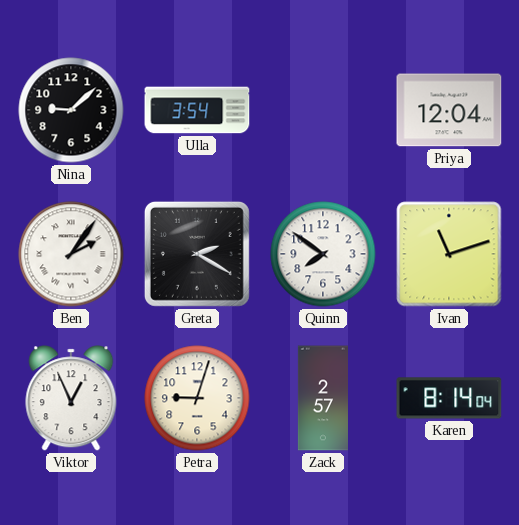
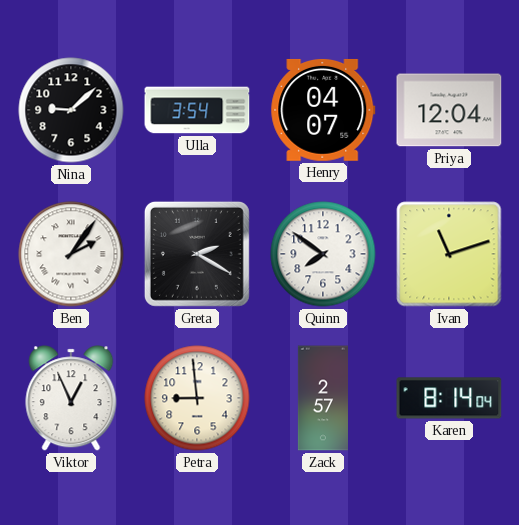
Henry: none -> 04:07
Petra: 9:03 -> 8:59
